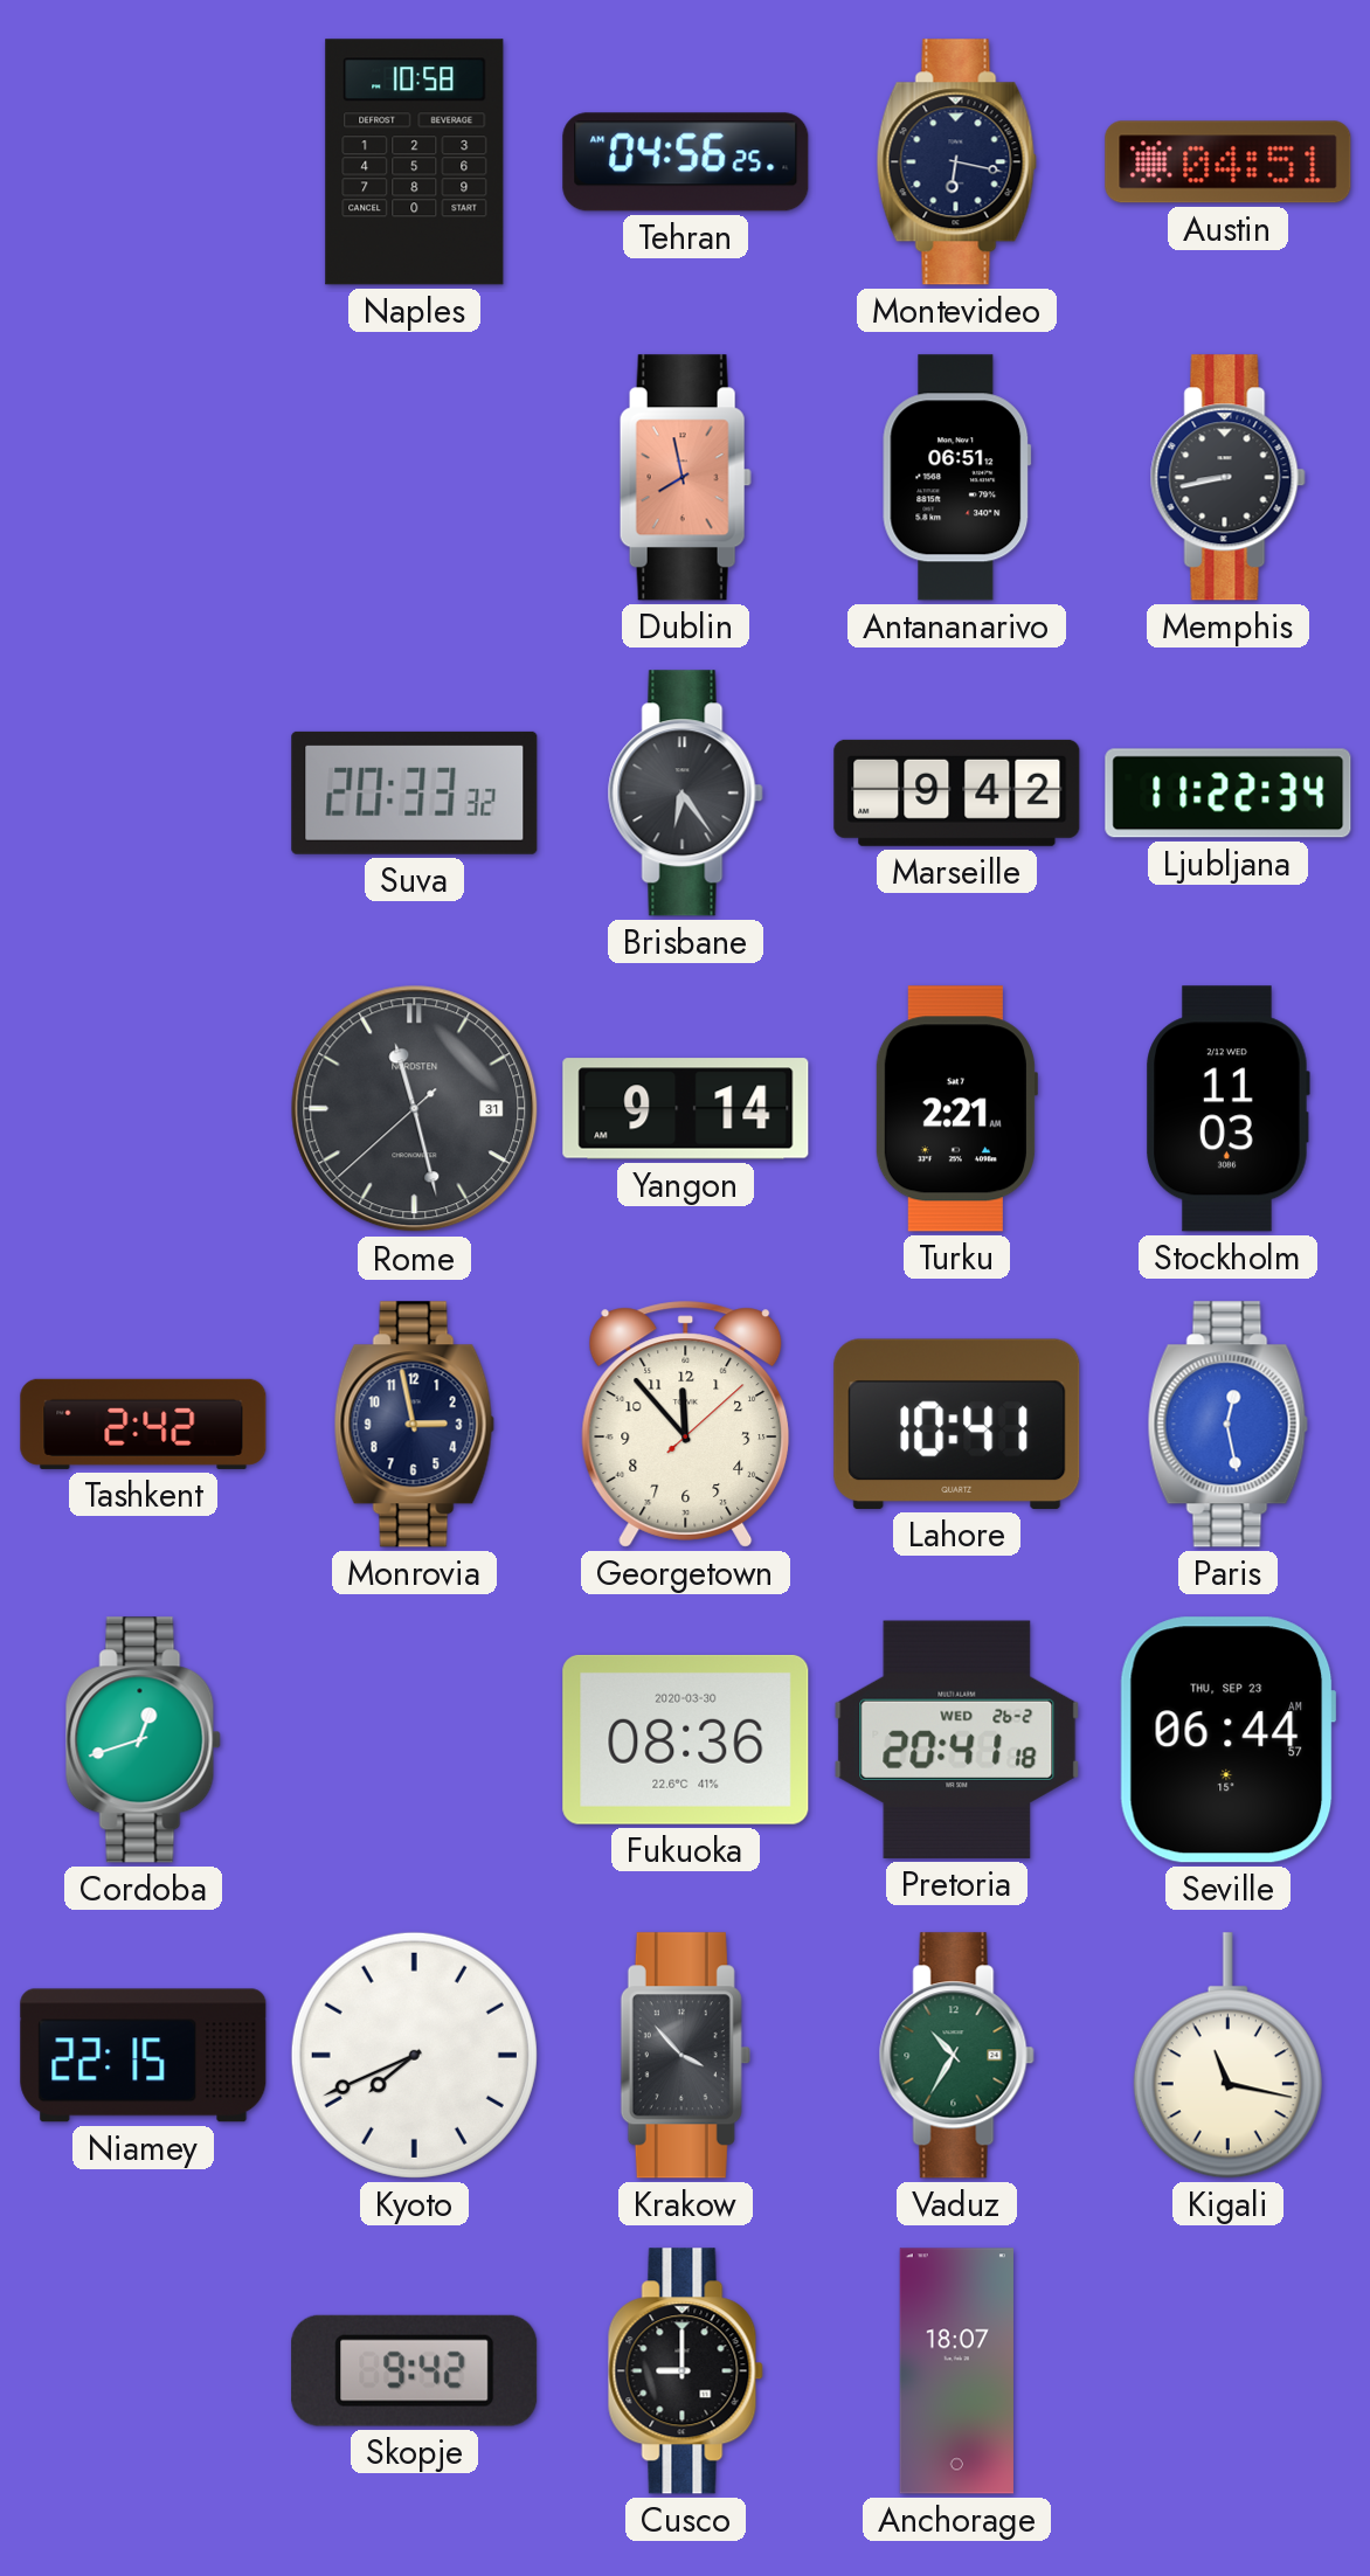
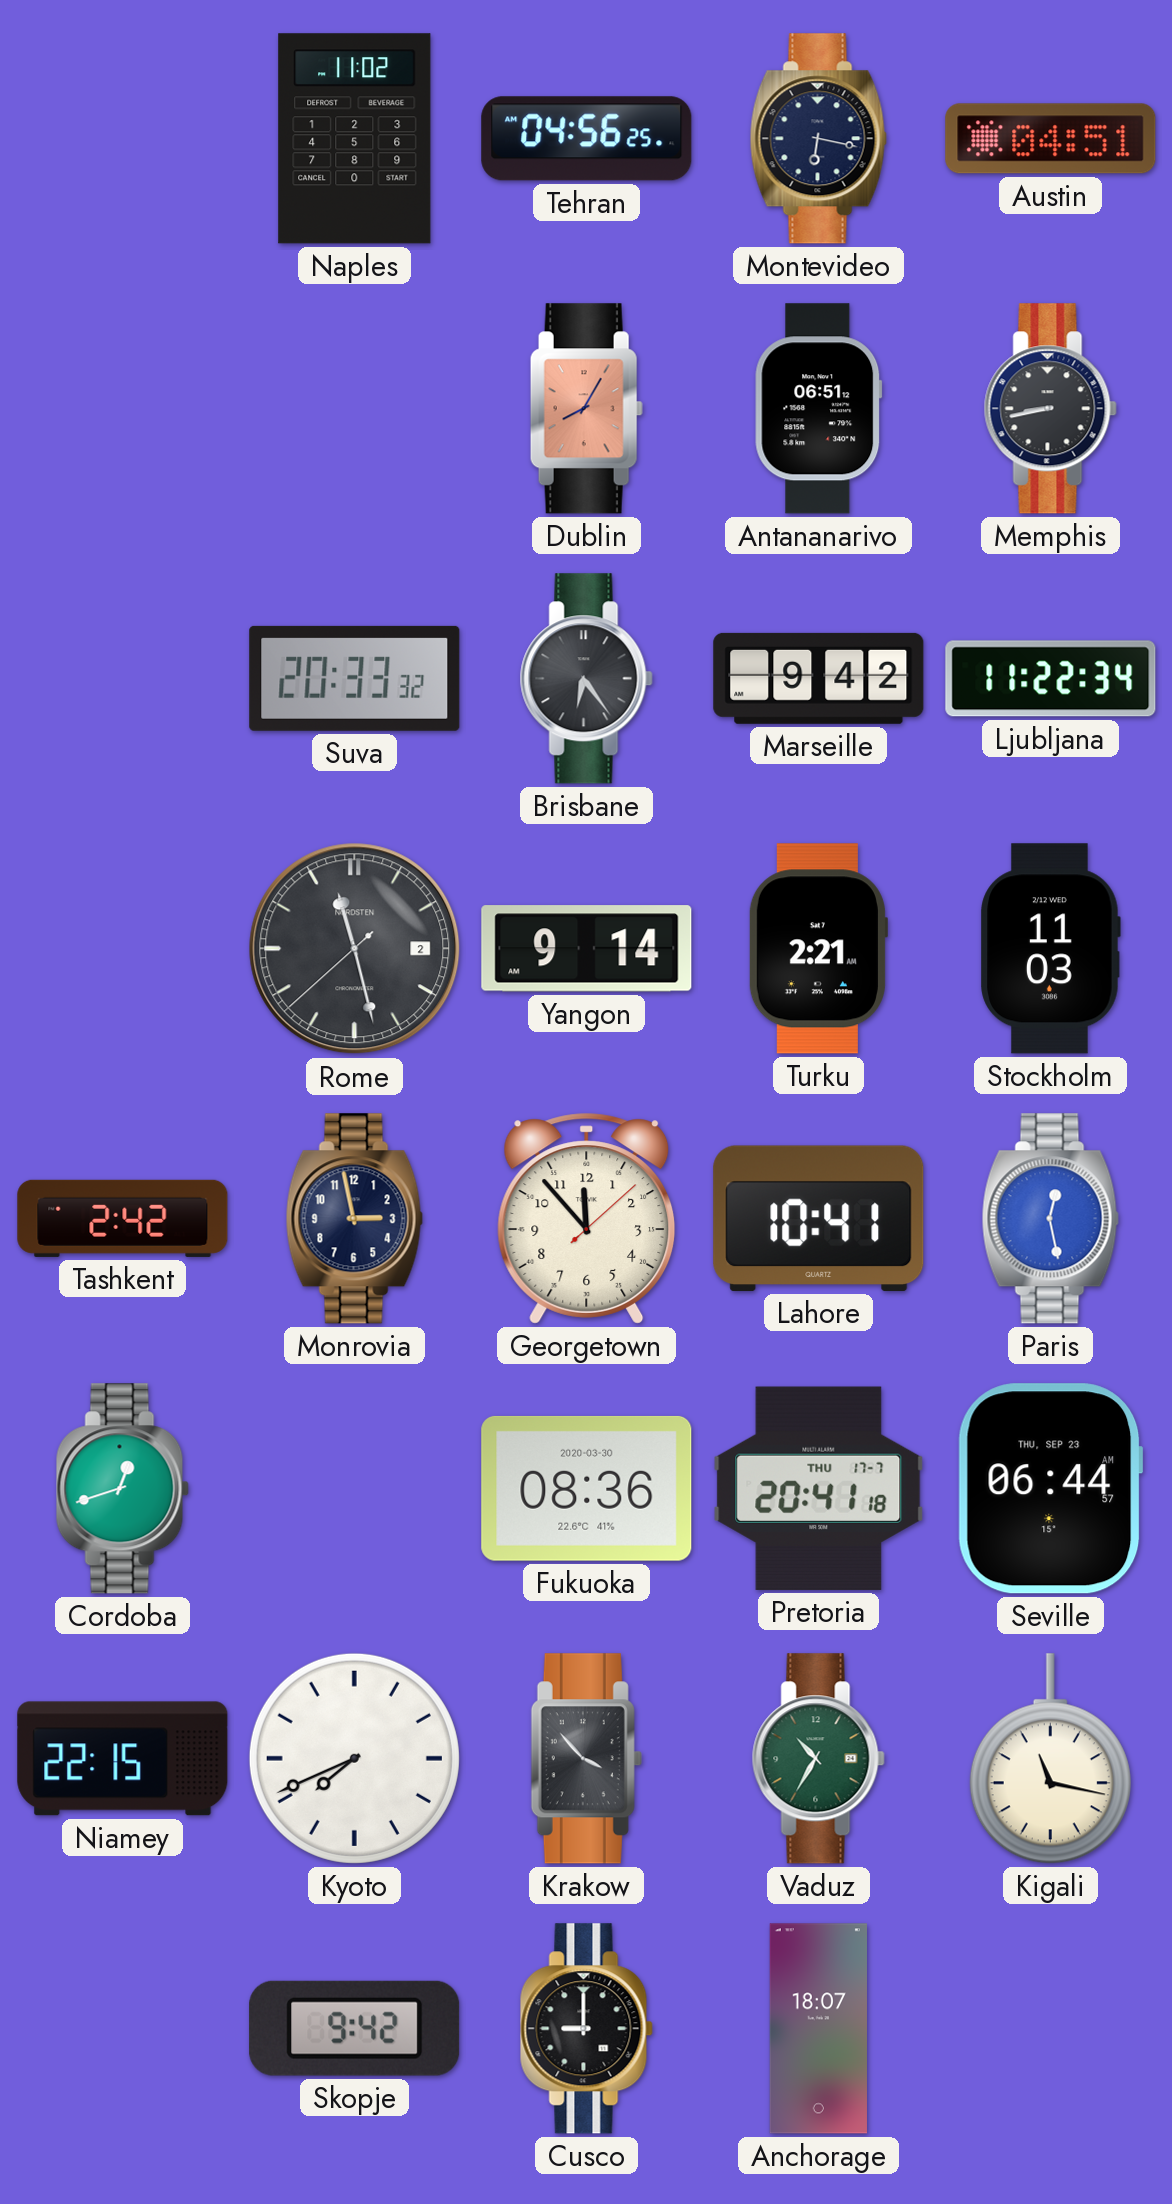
Naples: 10:58 -> 11:02
Dublin: 7:58 -> 8:05
Rome date: 31 -> 2
Pretoria date: WED 26-2 -> THU 17-7
